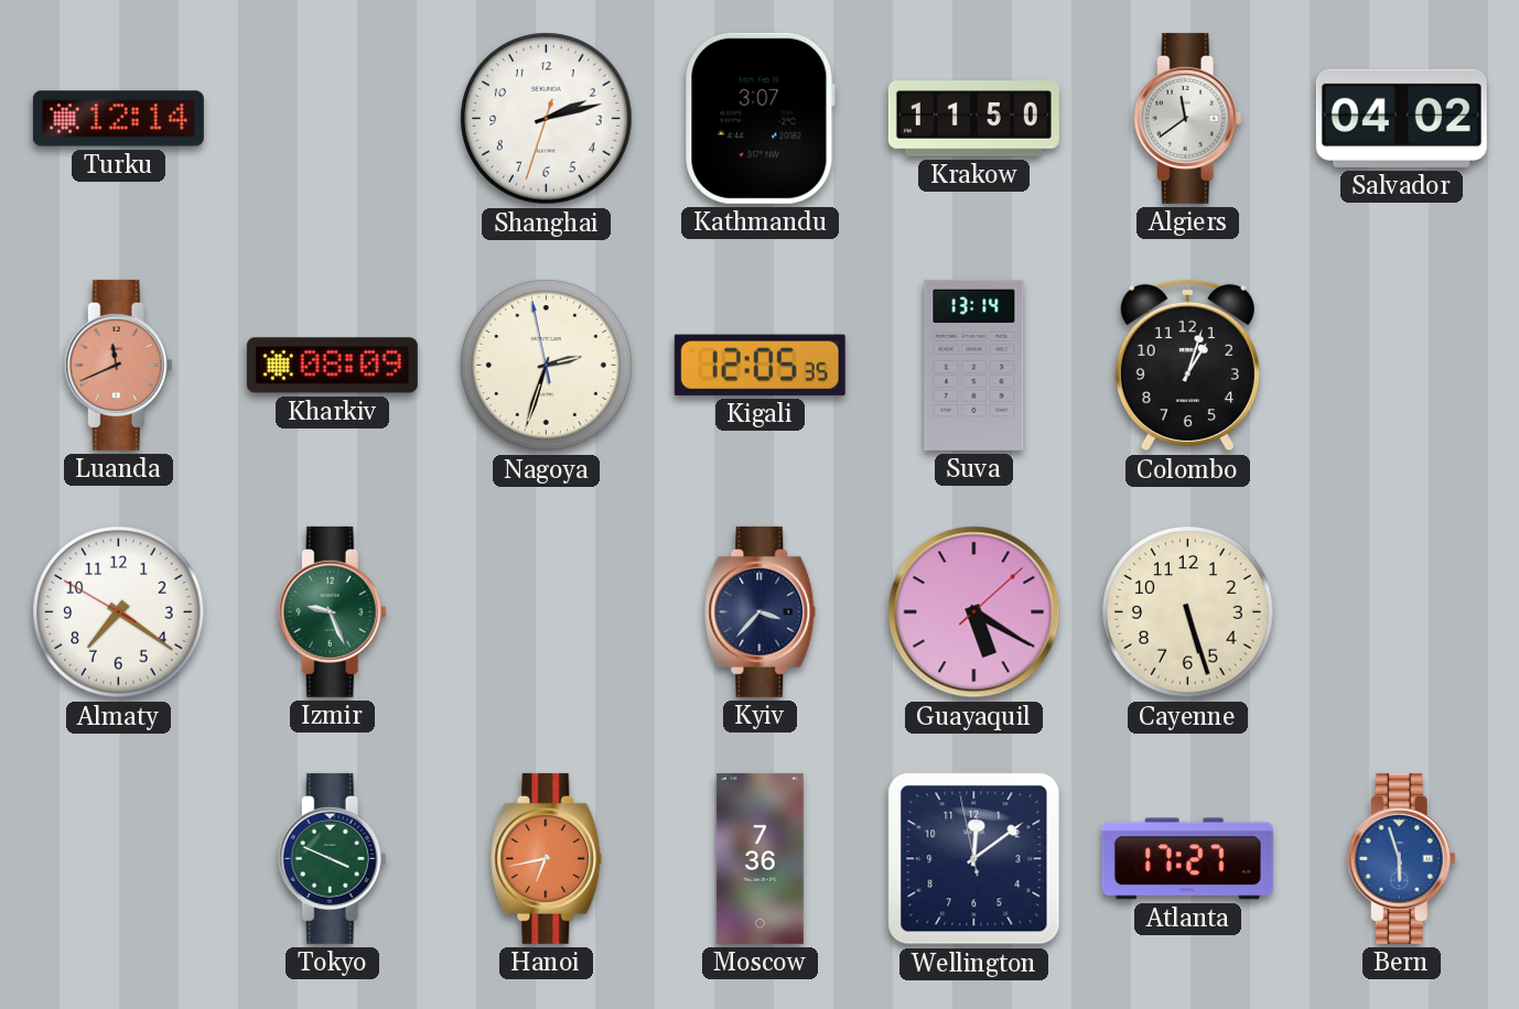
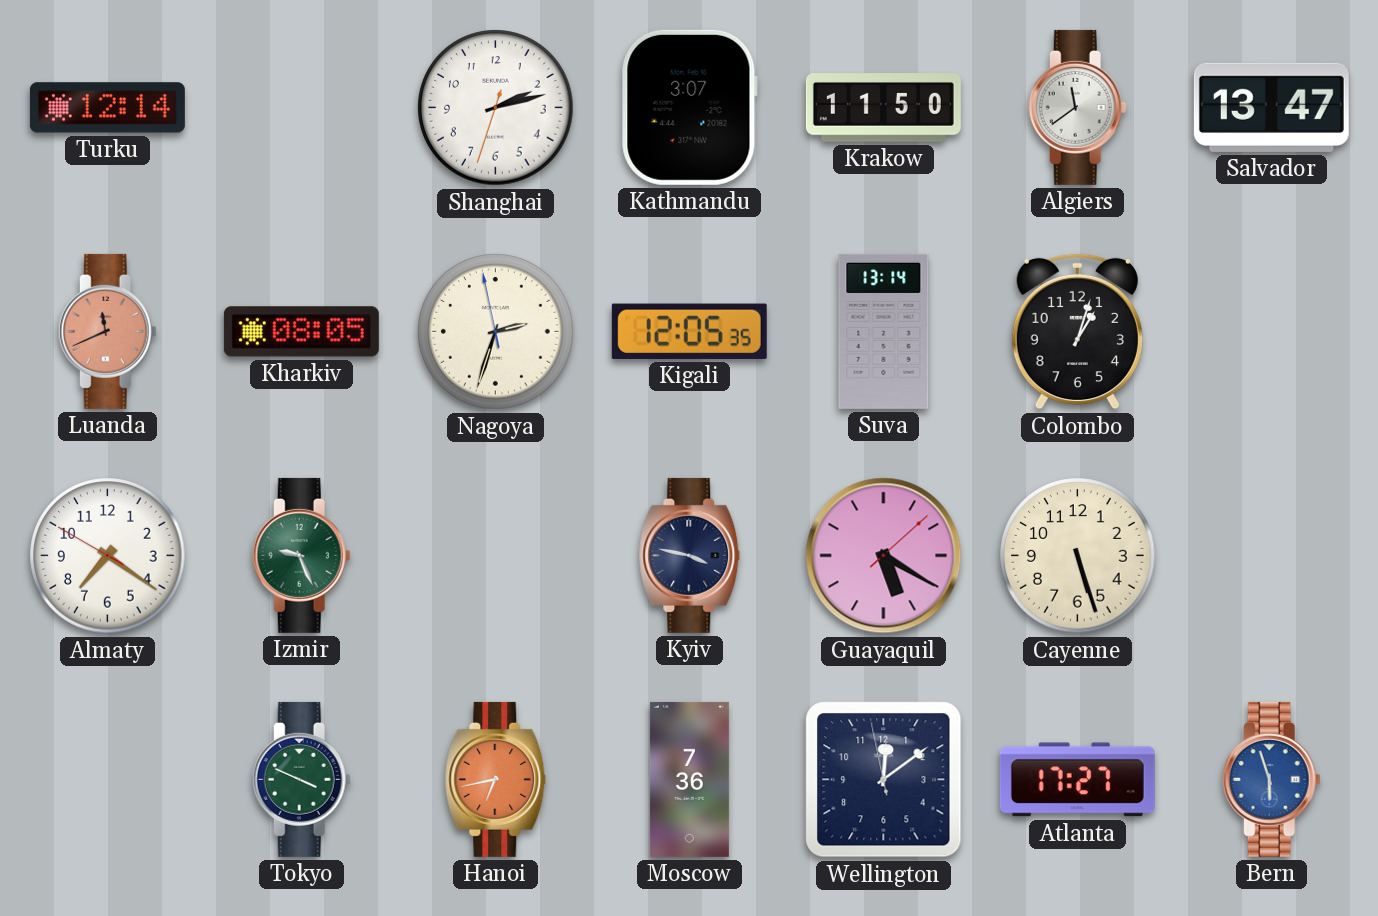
Salvador: 04:02 -> 13:47
Kharkiv: 08:09 -> 08:05
Kyiv: 3:37 -> 3:47
